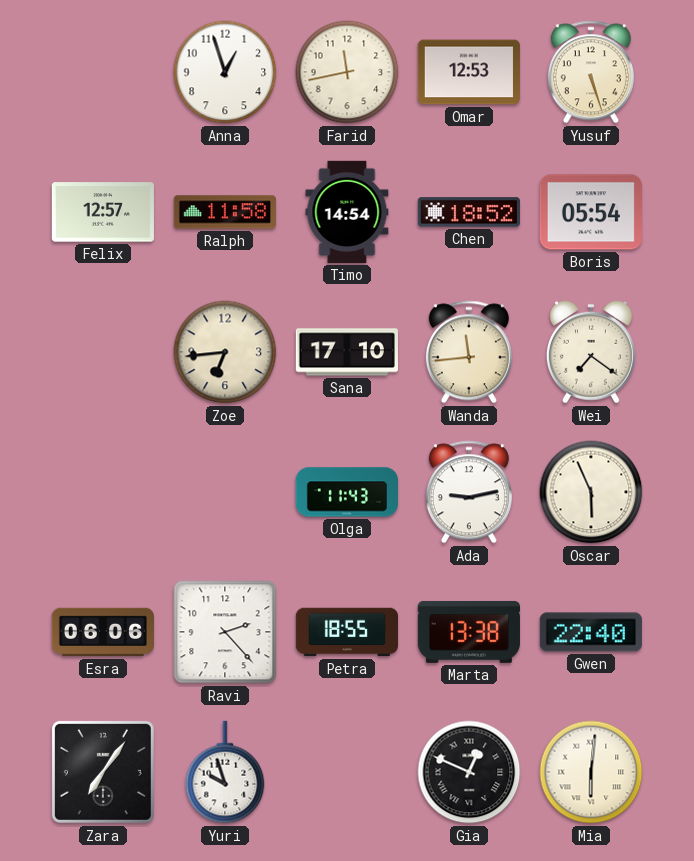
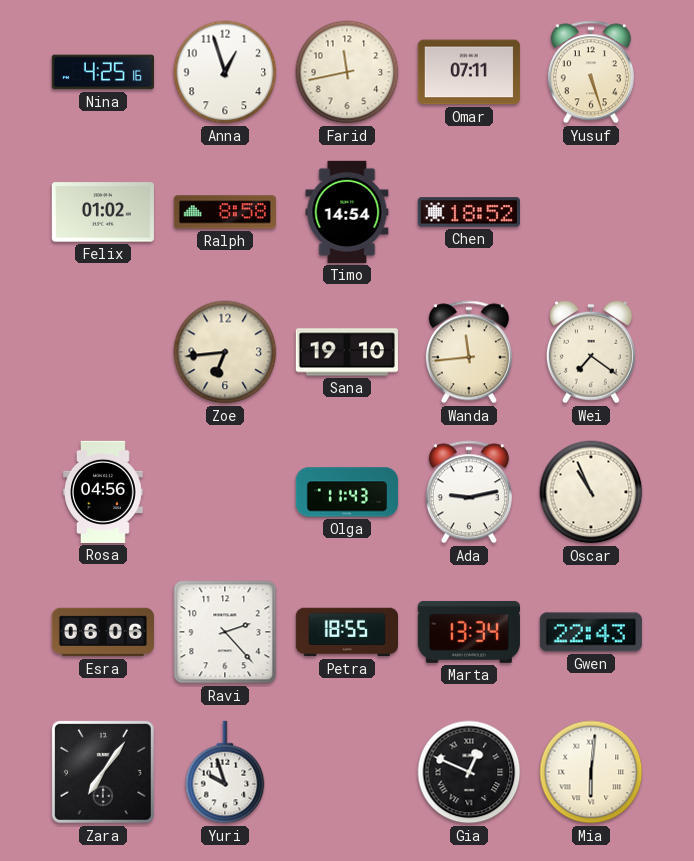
Nina: none -> 4:25
Omar: 12:53 -> 07:11
Felix: 12:57 -> 01:02
Ralph: 11:58 -> 8:58
Boris: 05:54 -> none
Sana: 17:10 -> 19:10
Rosa: none -> 04:56
Oscar: 5:56 -> 10:56
Marta: 13:38 -> 13:34
Gwen: 22:40 -> 22:43
